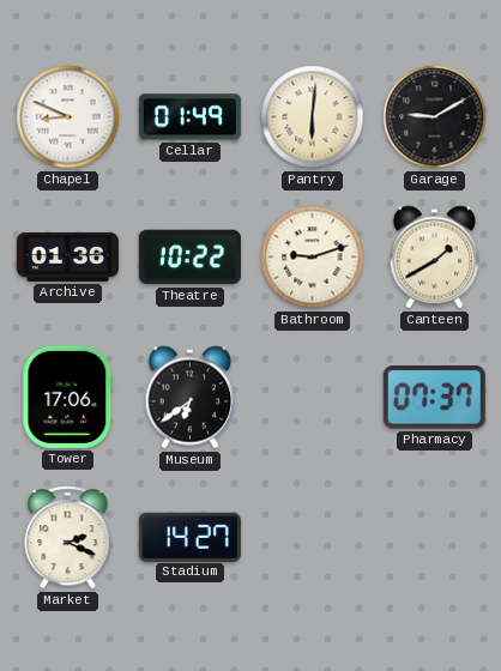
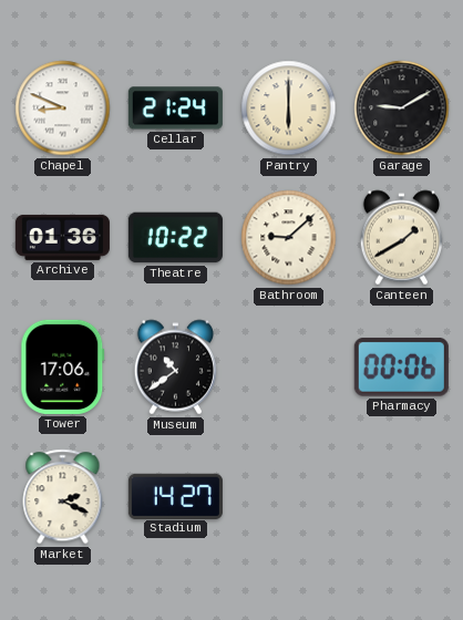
Cellar: 01:49 -> 21:24
Pantry: 6:01 -> 6:00
Bathroom: 9:12 -> 9:08
Museum: 6:39 -> 10:39
Pharmacy: 07:37 -> 00:06
